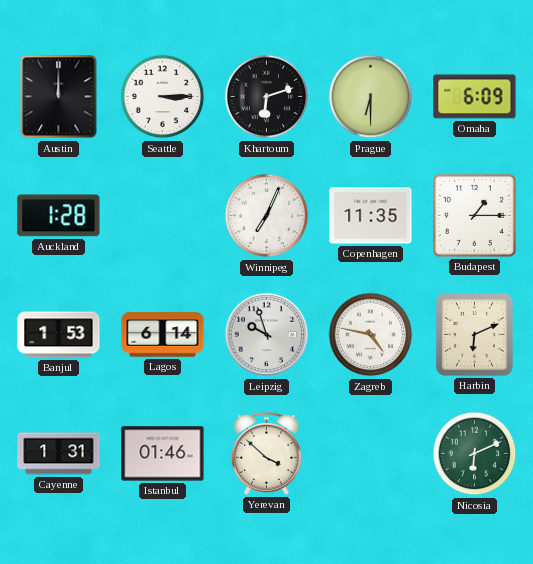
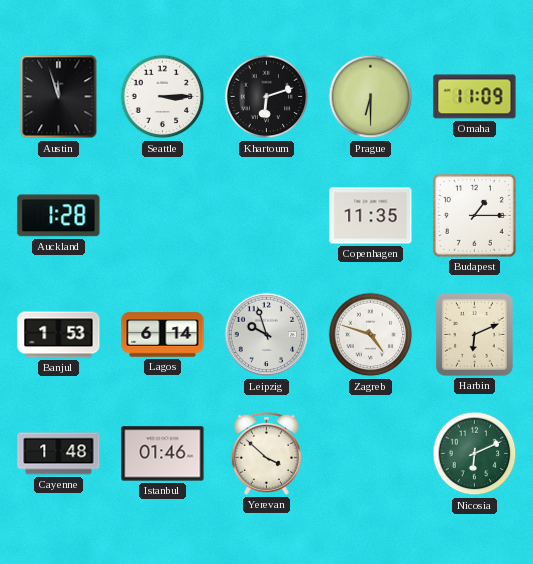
Austin: 12:00 -> 11:57
Omaha: 6:09 -> 11:09
Winnipeg: 7:04 -> none
Zagreb: 4:47 -> 4:48
Cayenne: 1:31 -> 1:48
